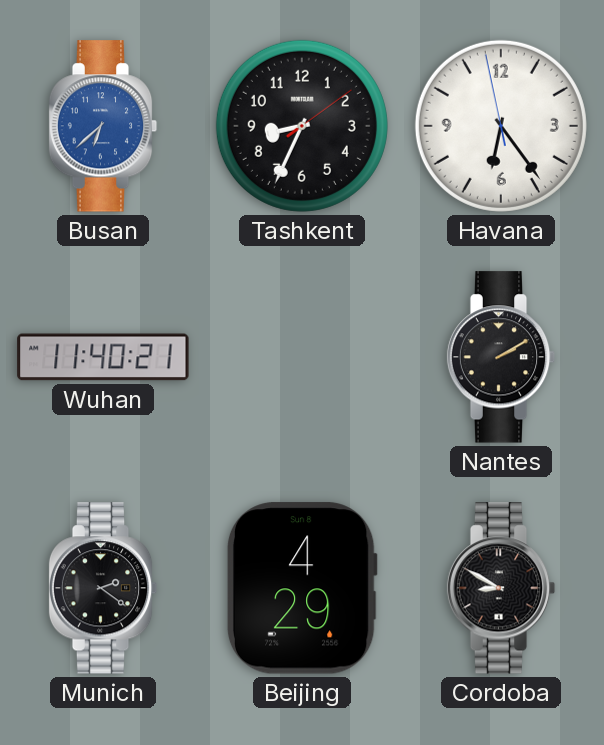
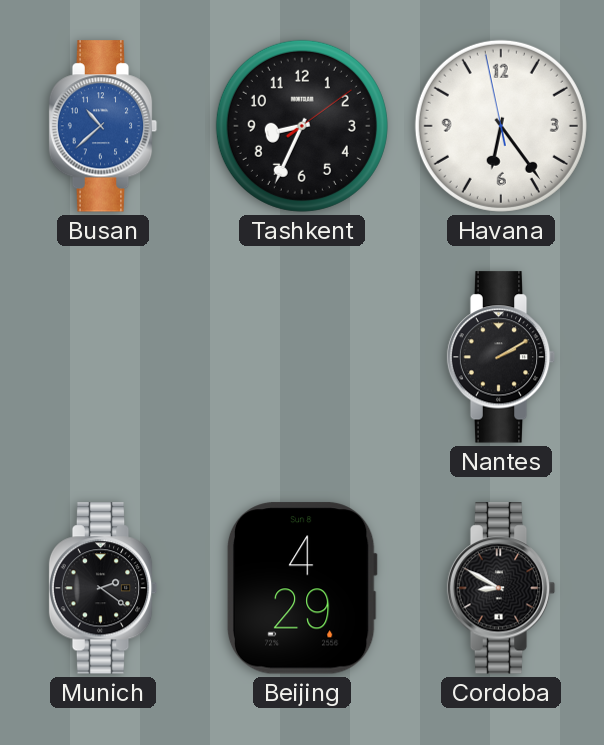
Busan: 6:38 -> 10:38
Wuhan: 11:40 -> none
